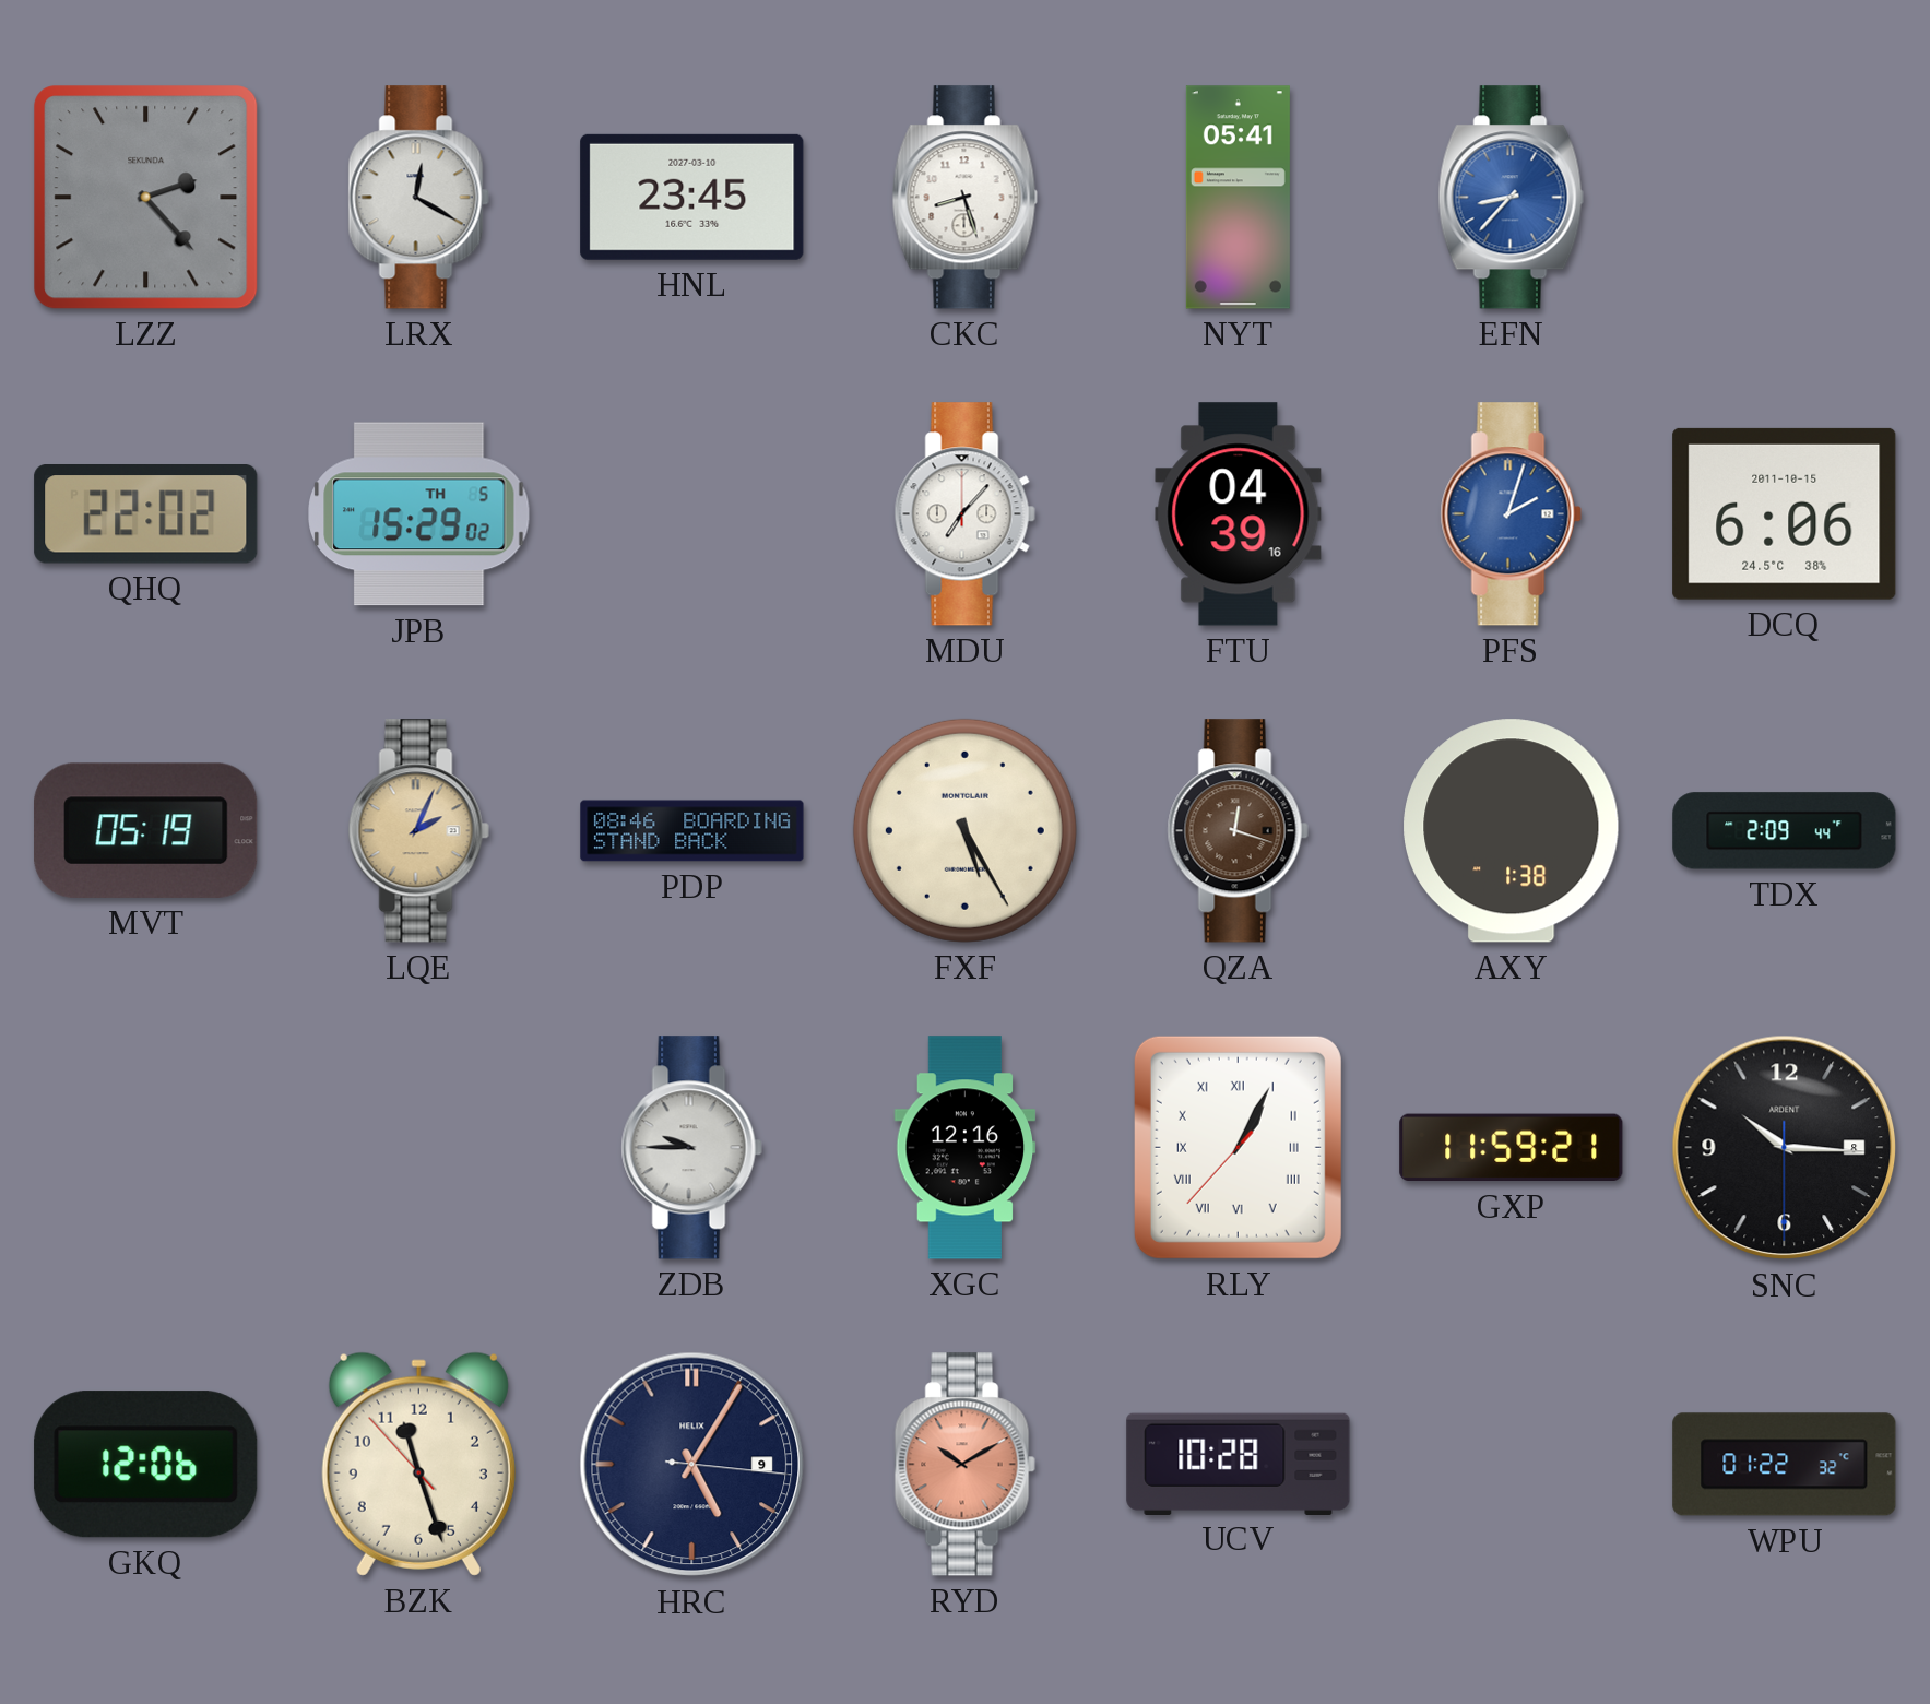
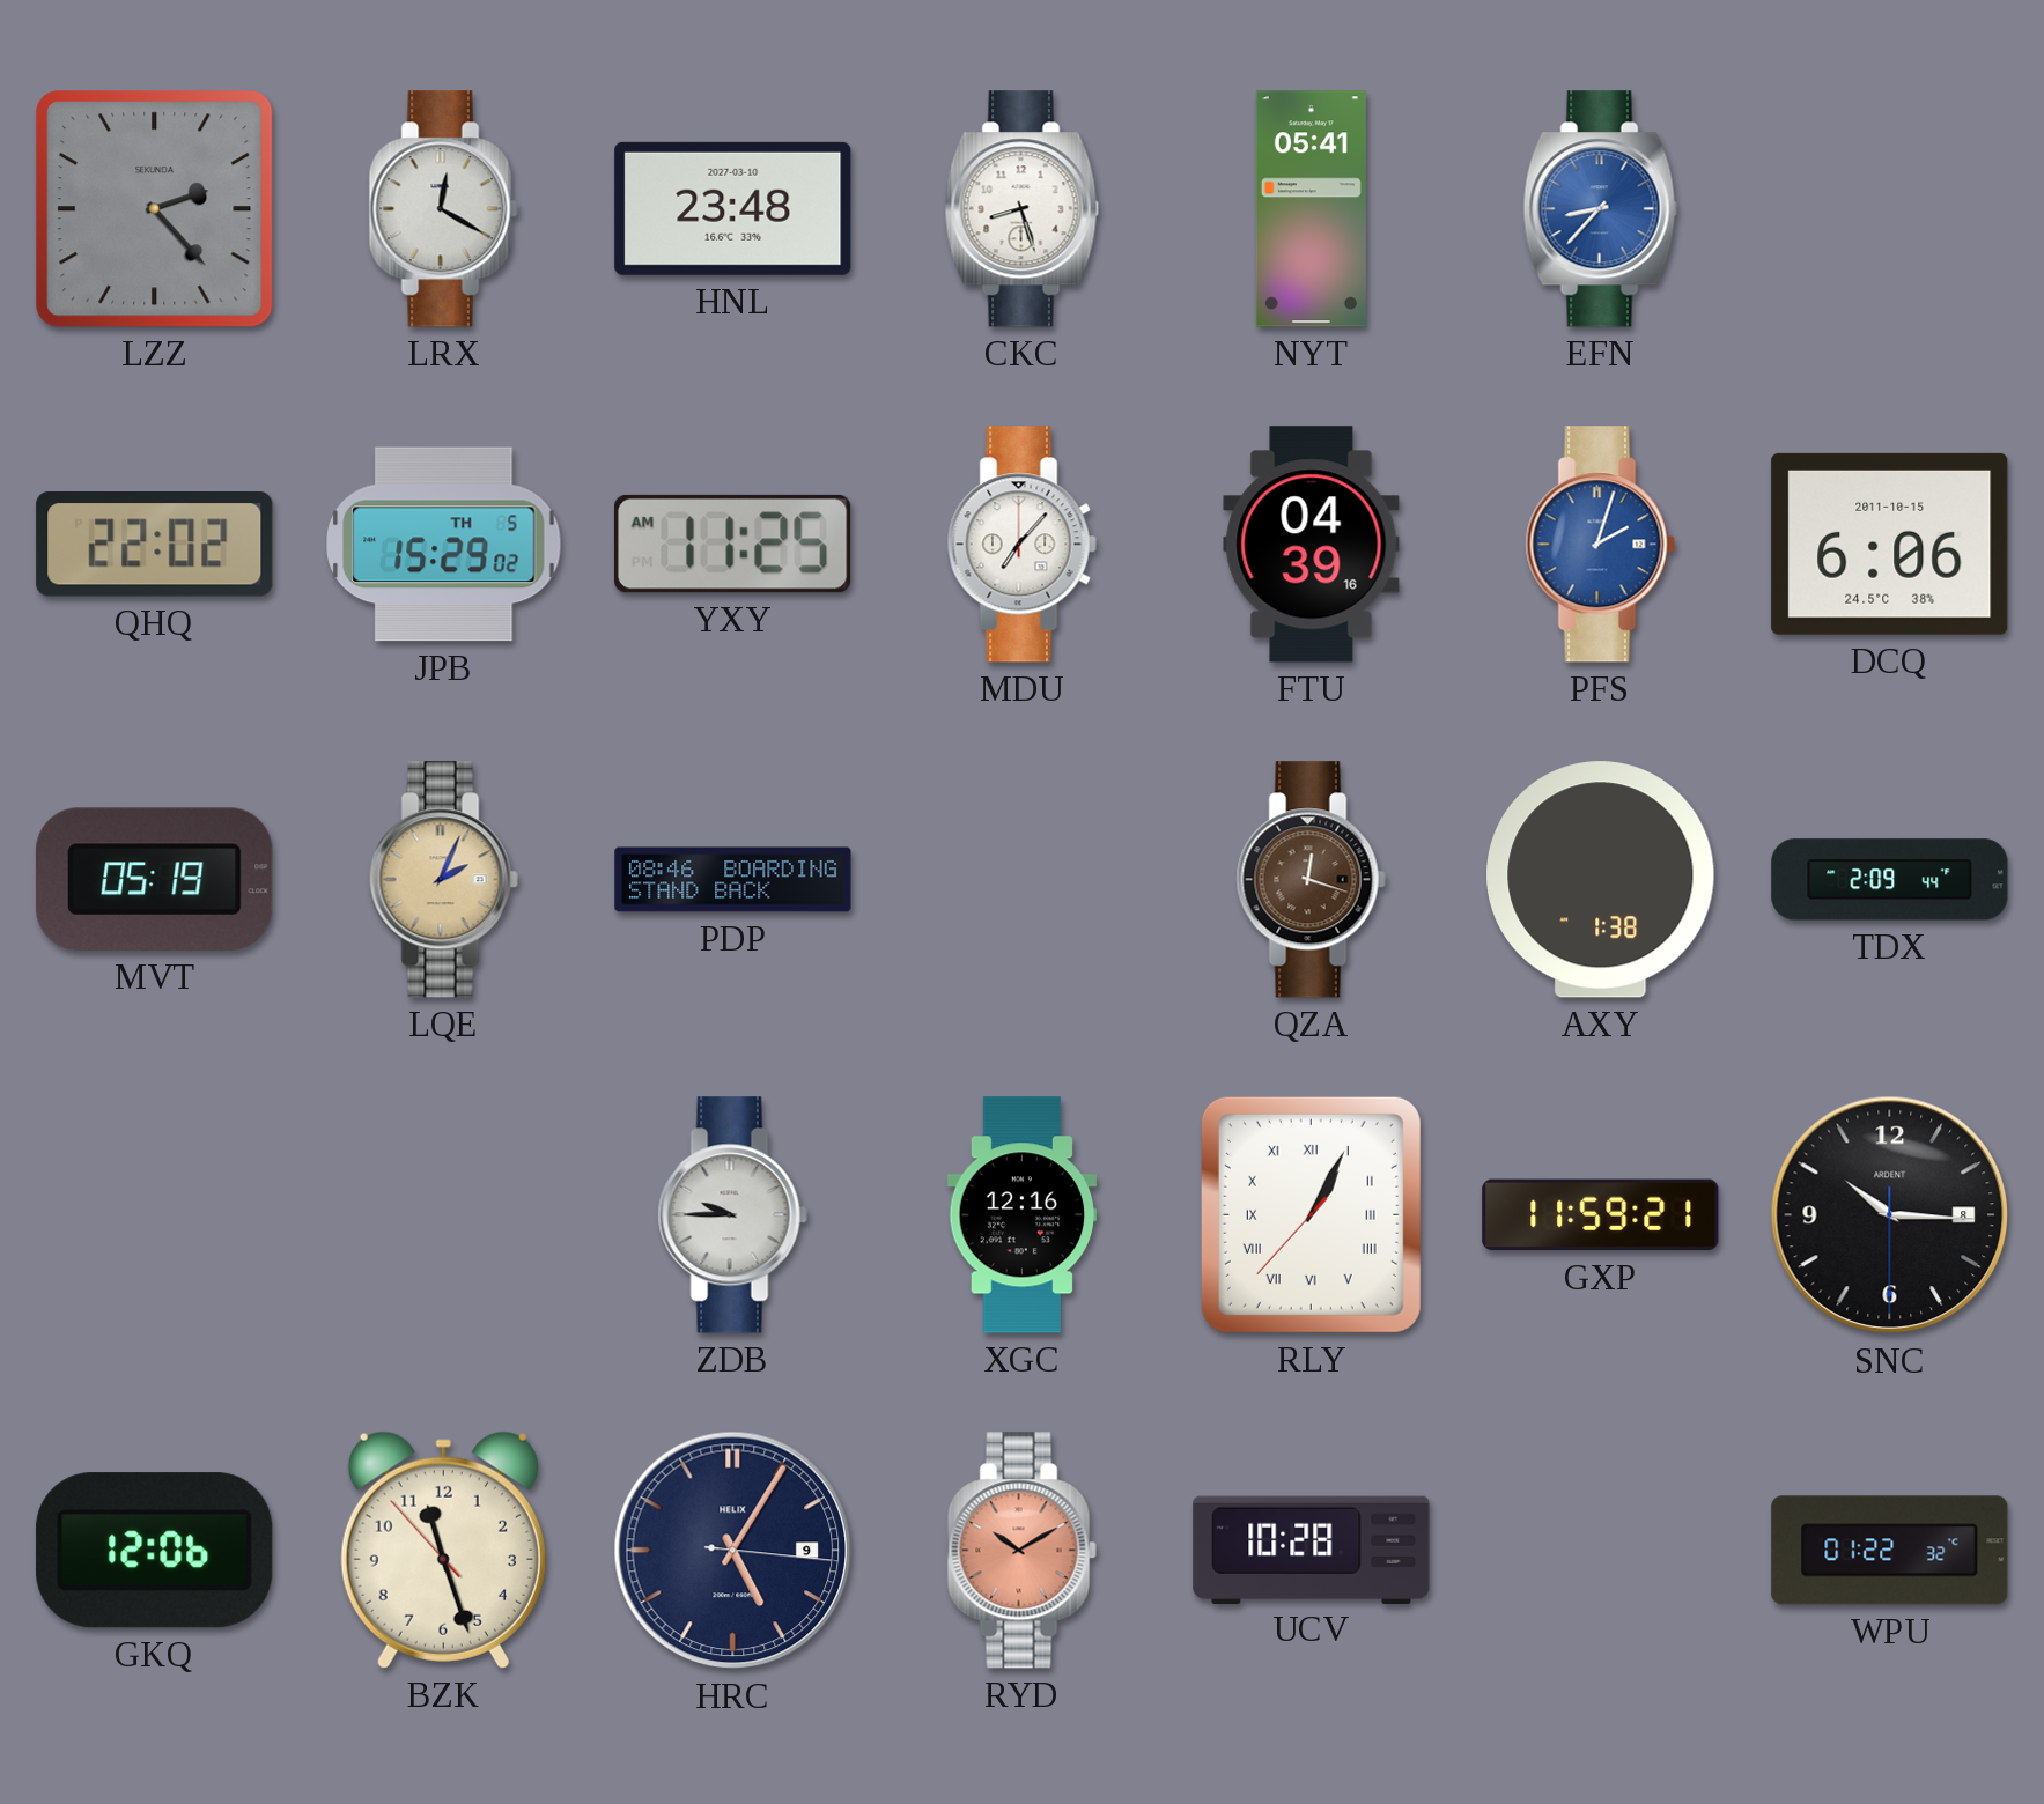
HNL: 23:45 -> 23:48
YXY: none -> 11:25
FXF: 5:25 -> none
